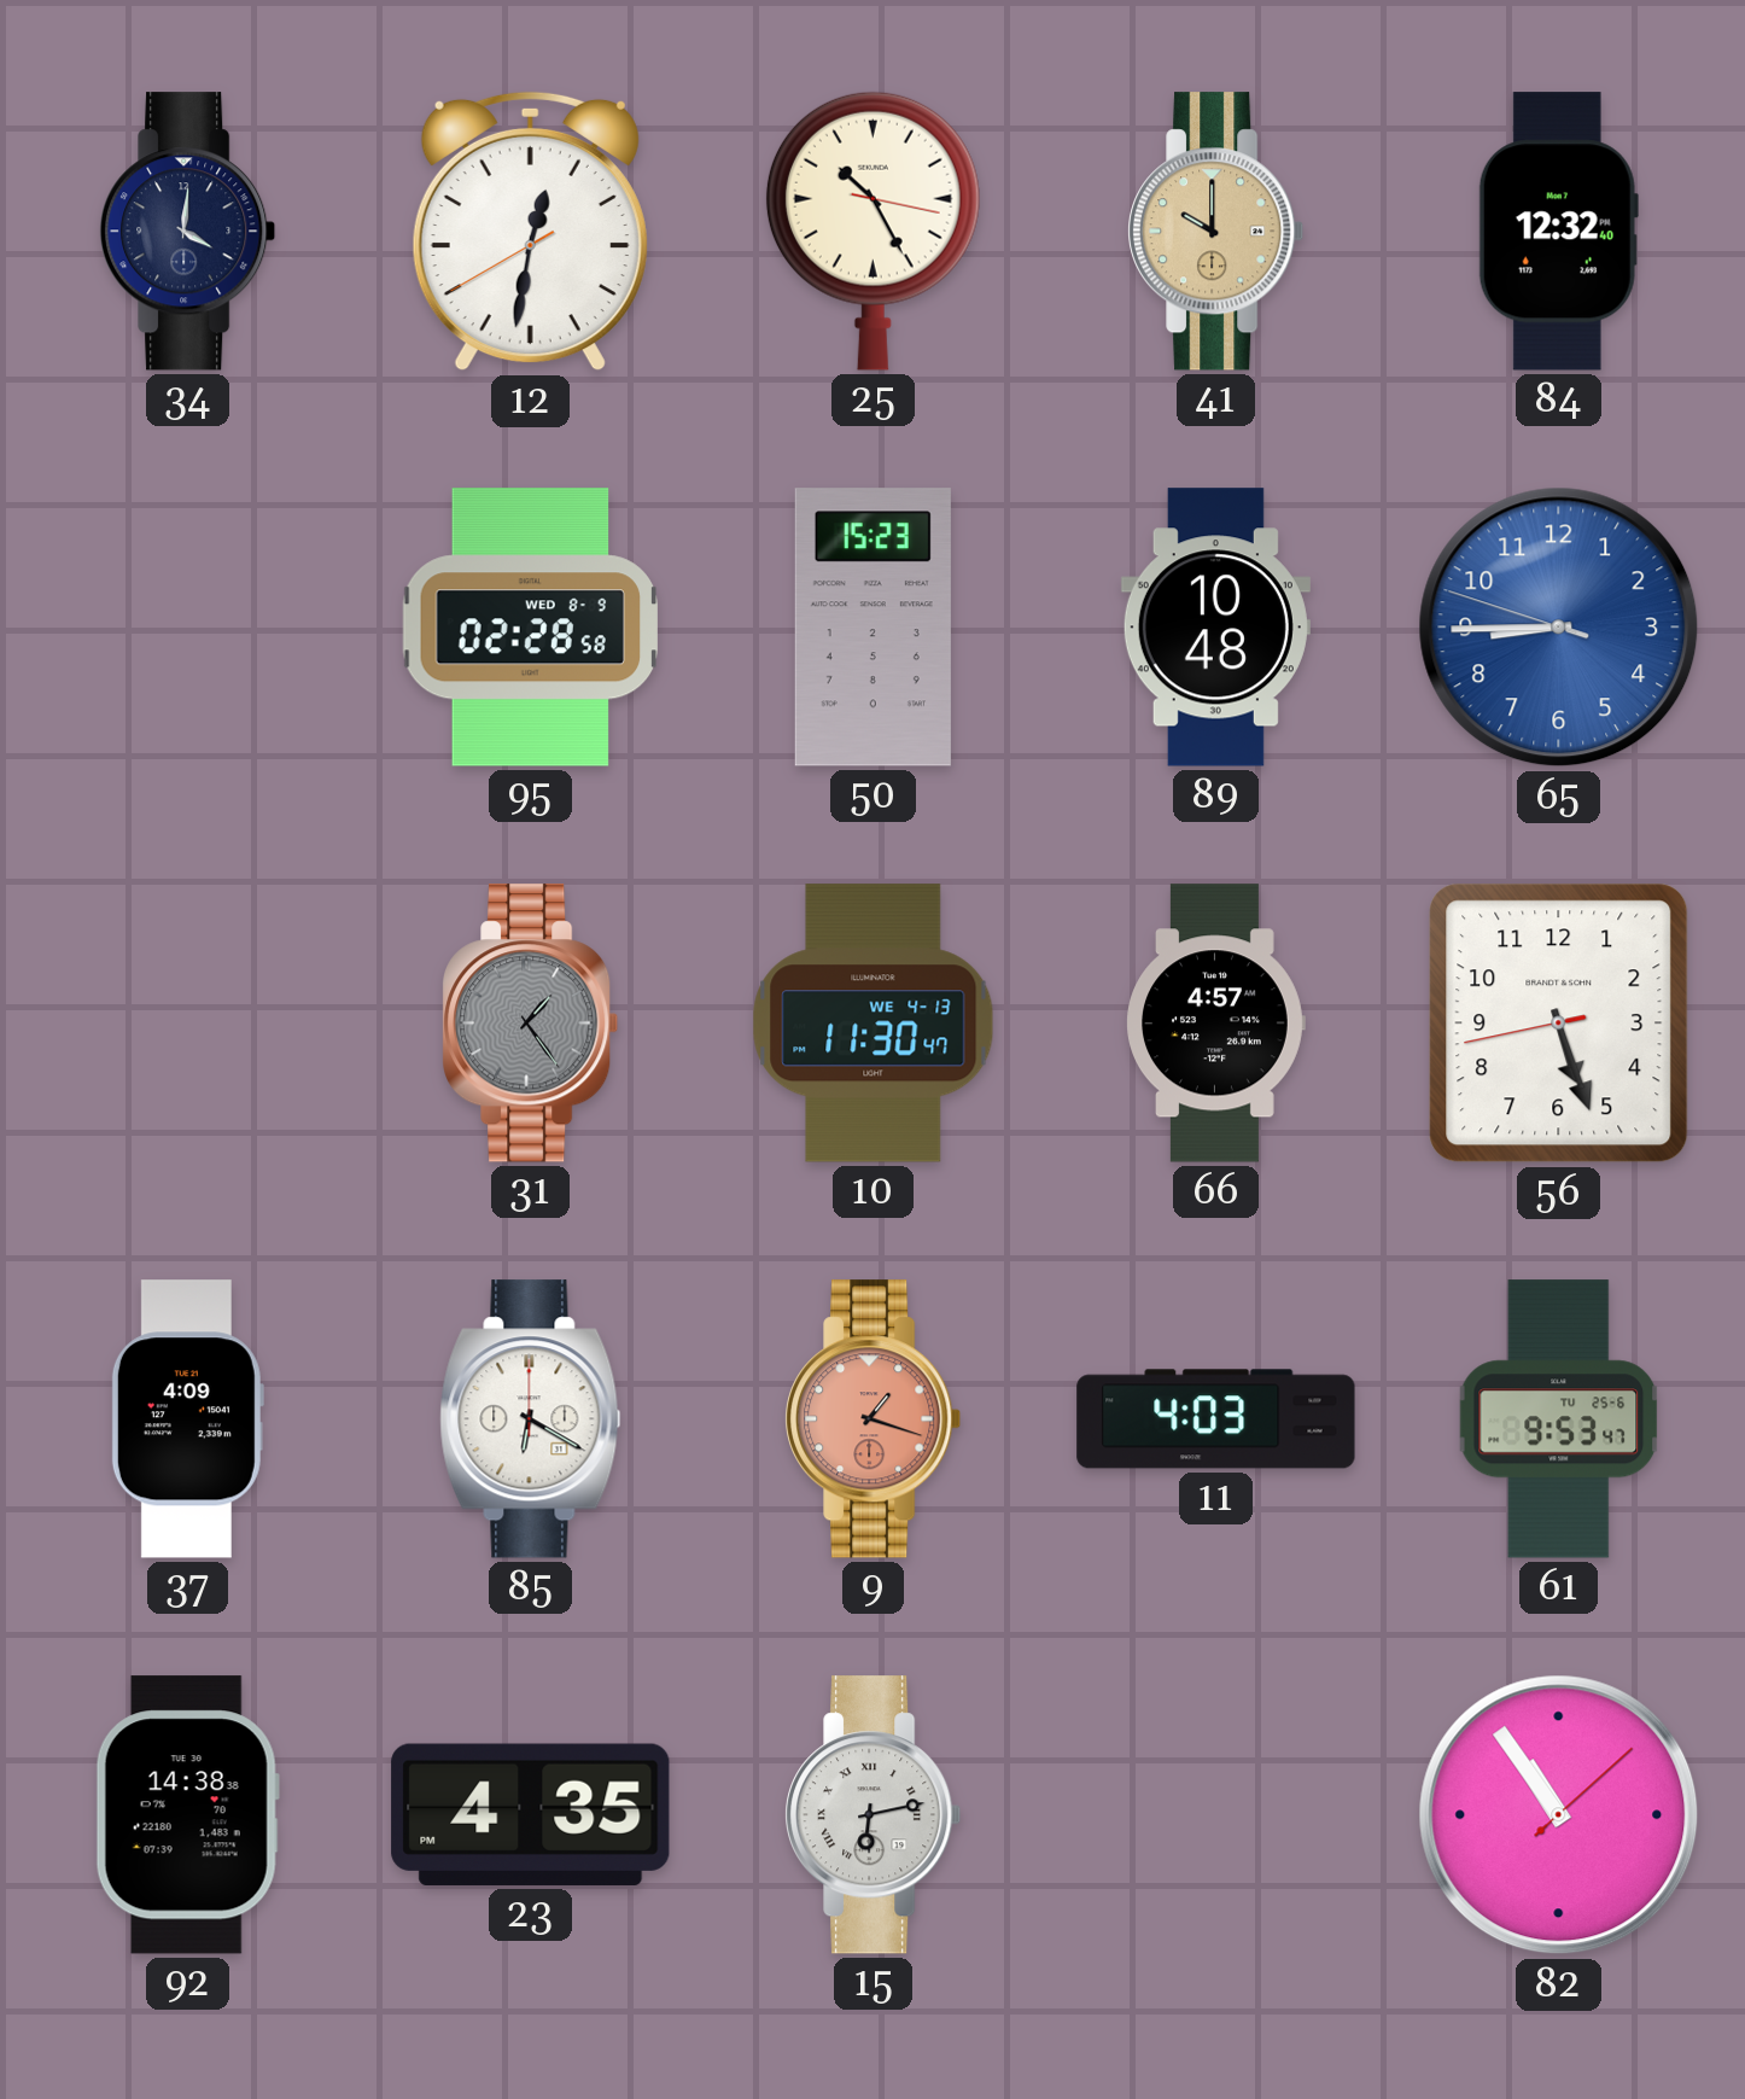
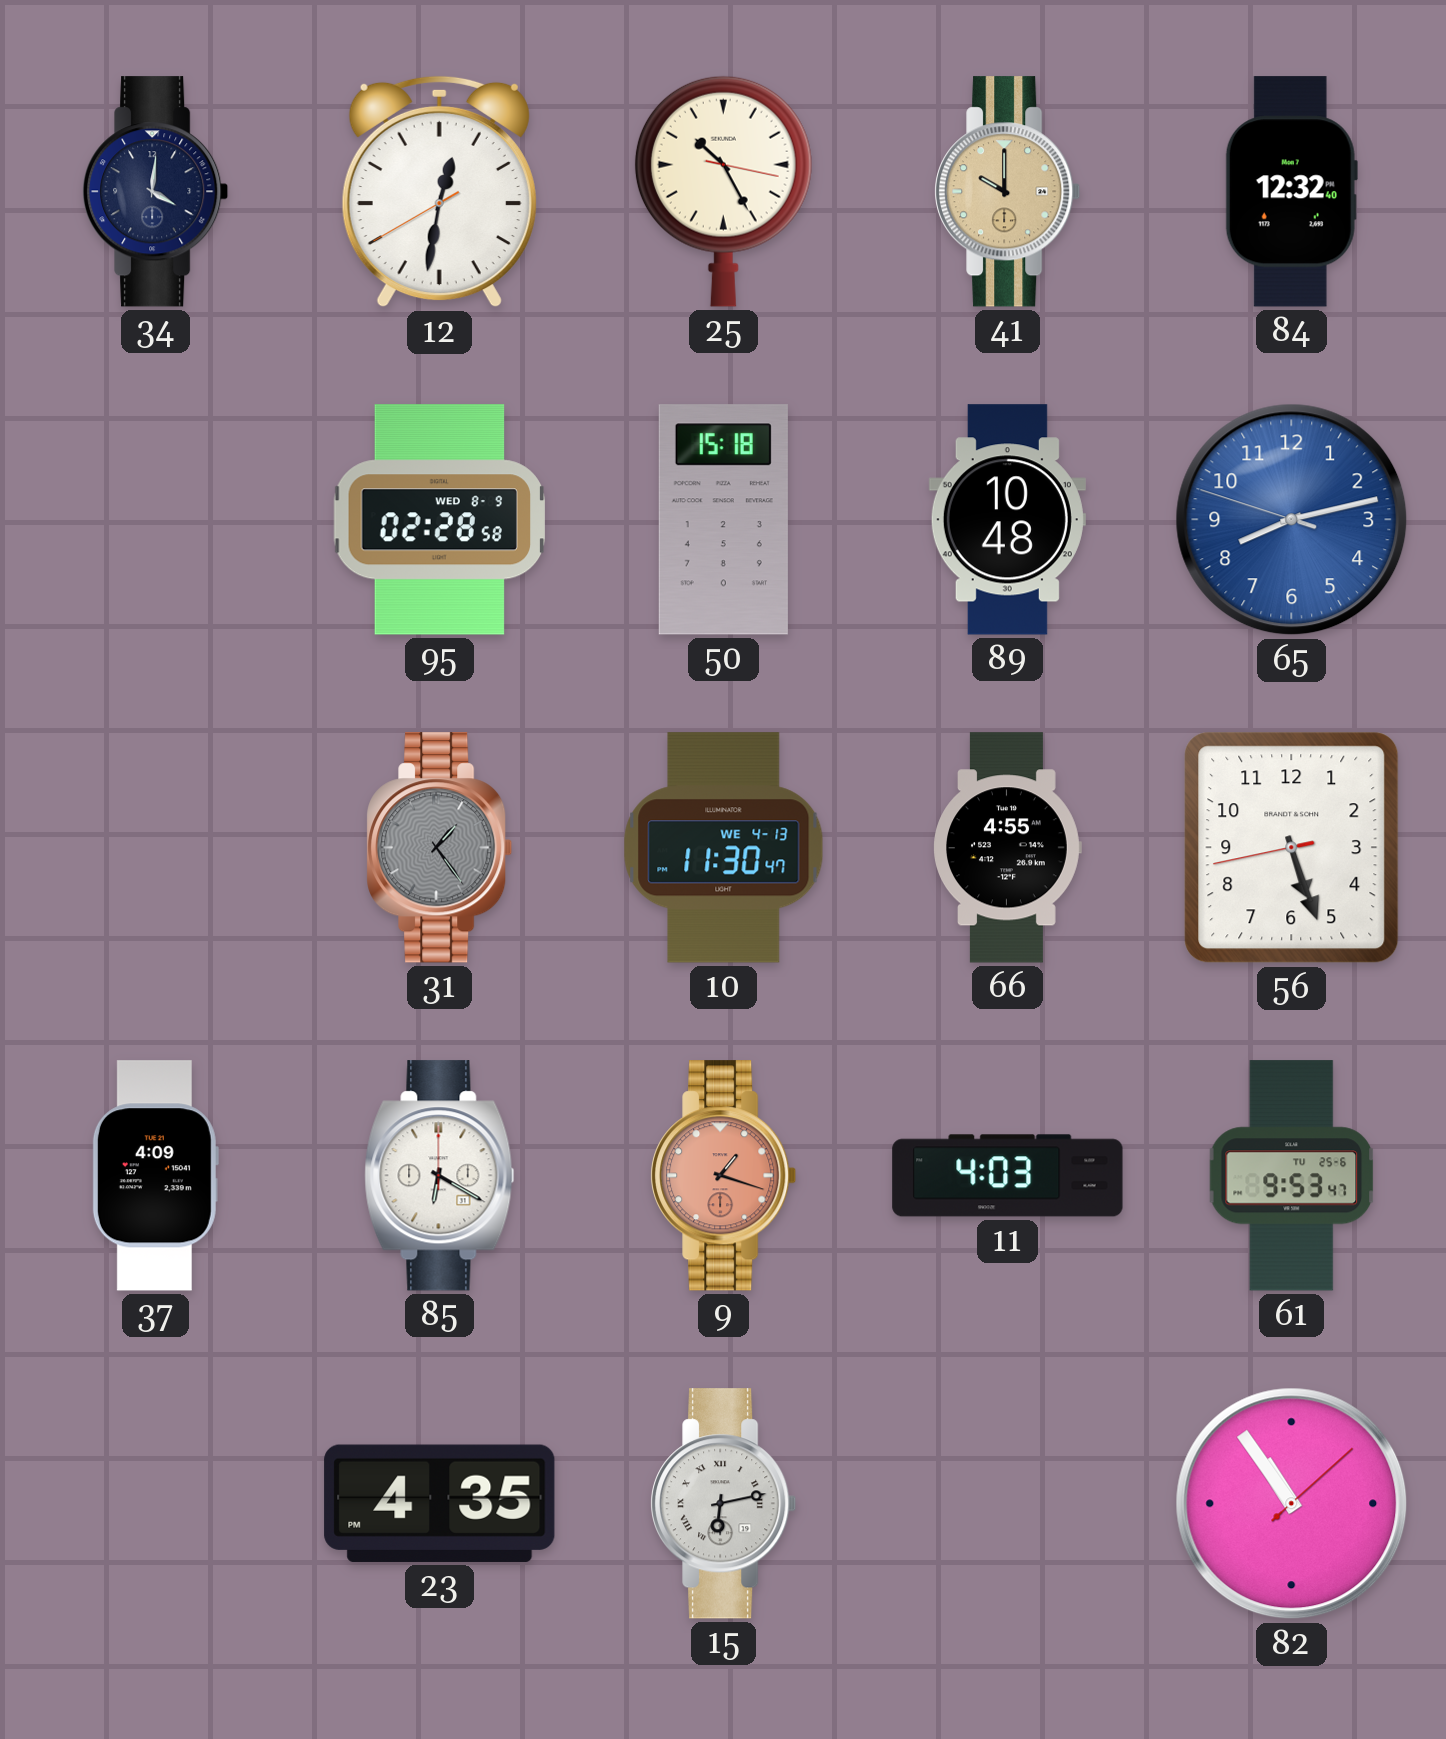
50: 15:23 -> 15:18
65: 8:44 -> 8:12
66: 4:57 -> 4:55
92: 14:38 -> none
